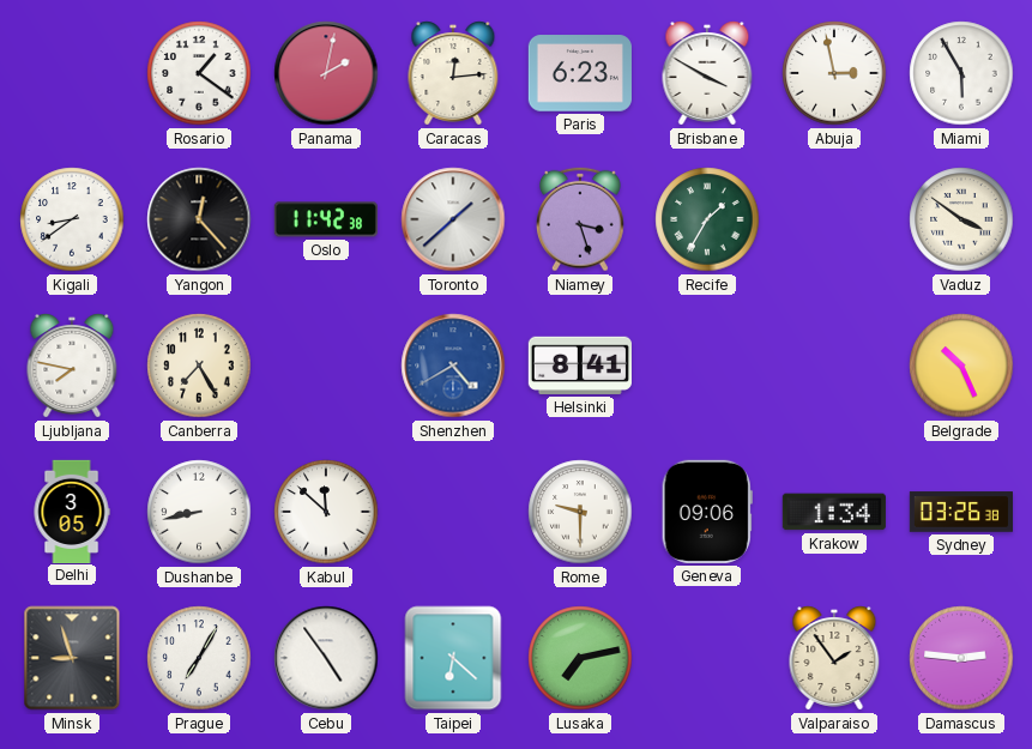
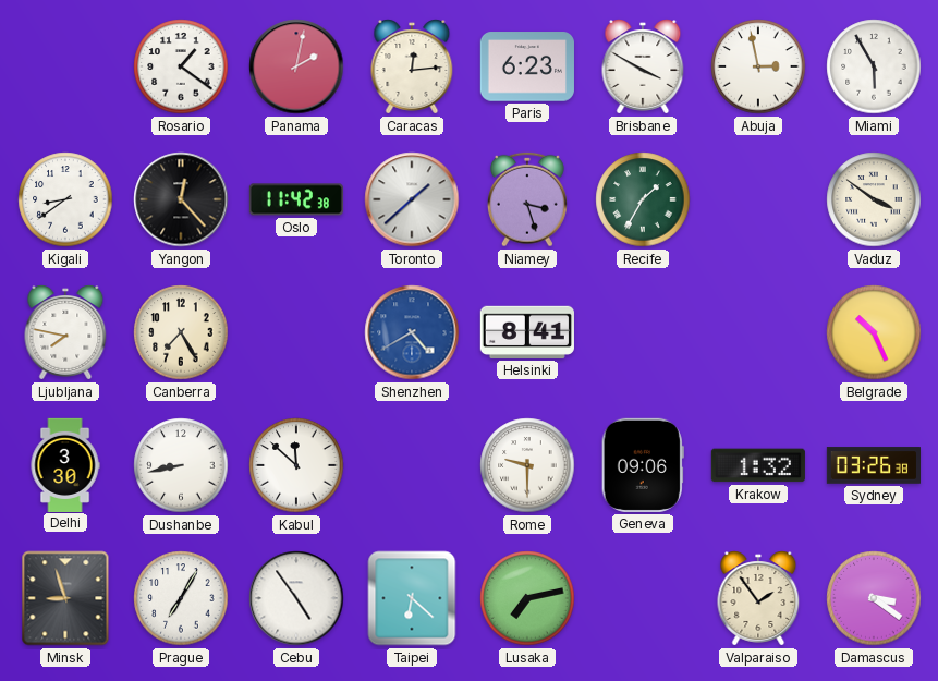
Delhi: 3:05 -> 3:30
Krakow: 1:34 -> 1:32
Damascus: 2:46 -> 3:21
